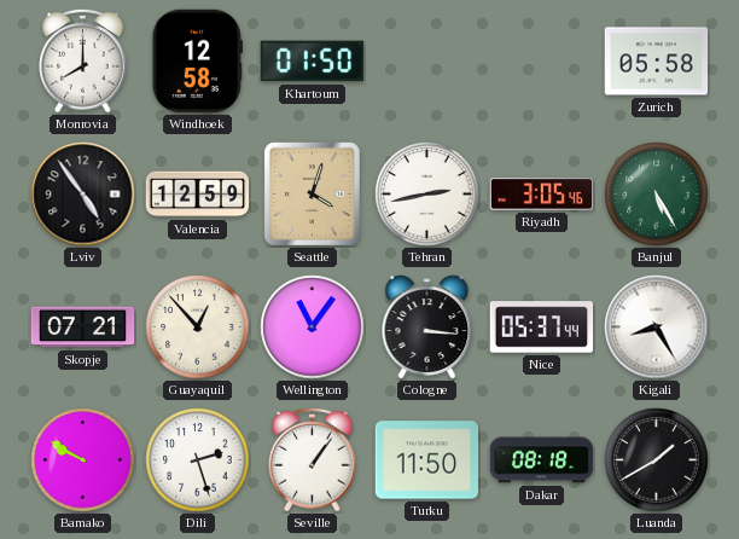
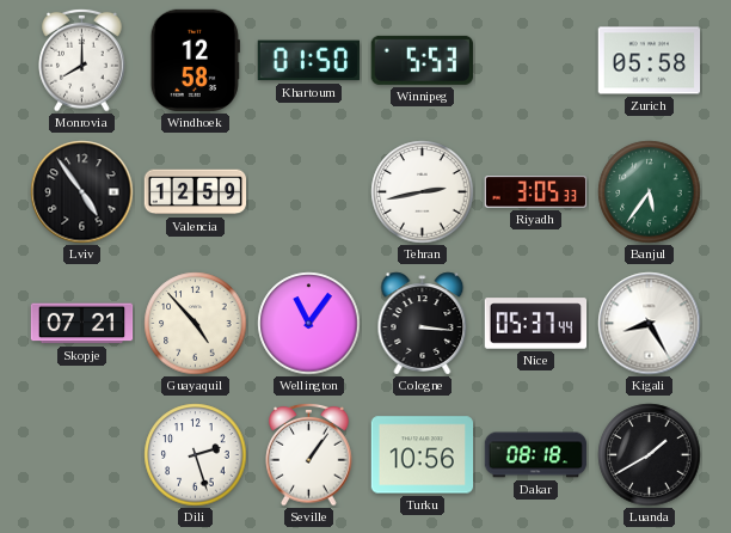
Winnipeg: none -> 5:53
Seattle: 4:03 -> none
Riyadh: 3:05:46 -> 3:05:33
Banjul: 5:25 -> 5:36
Guayaquil: 12:53 -> 4:53
Bamako: 9:50 -> none
Turku: 11:50 -> 10:56
